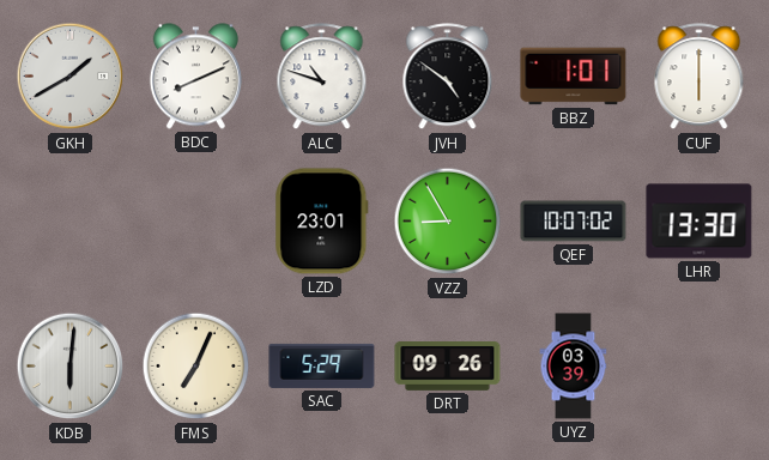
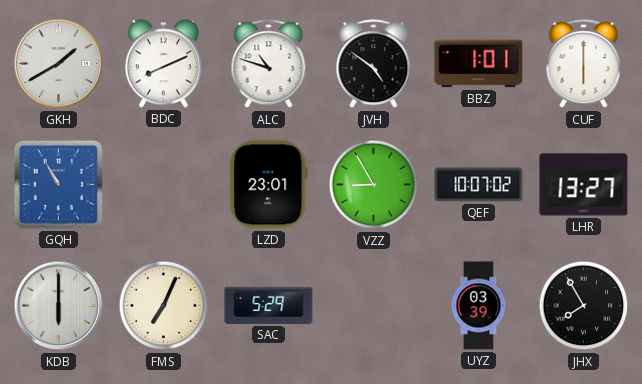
GQH: none -> 10:55
LHR: 13:30 -> 13:27
KDB: 6:01 -> 6:00
DRT: 09:26 -> none
JHX: none -> 7:55
